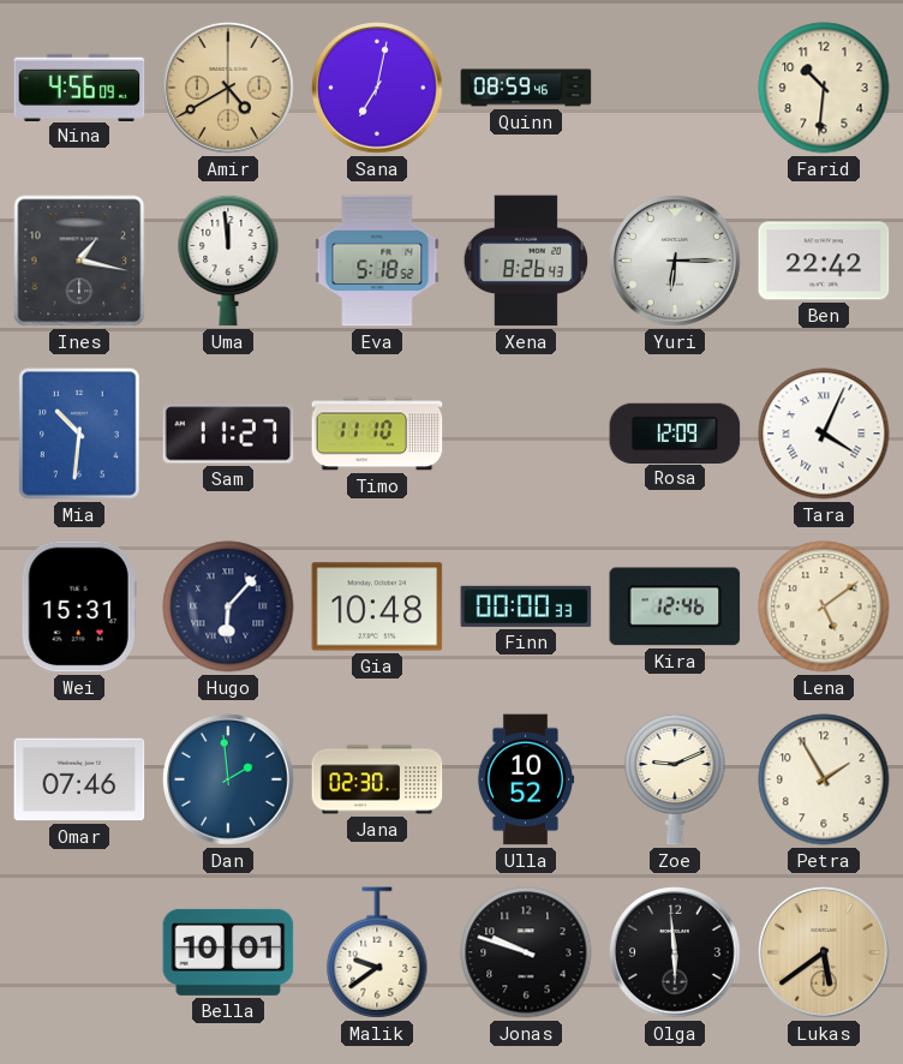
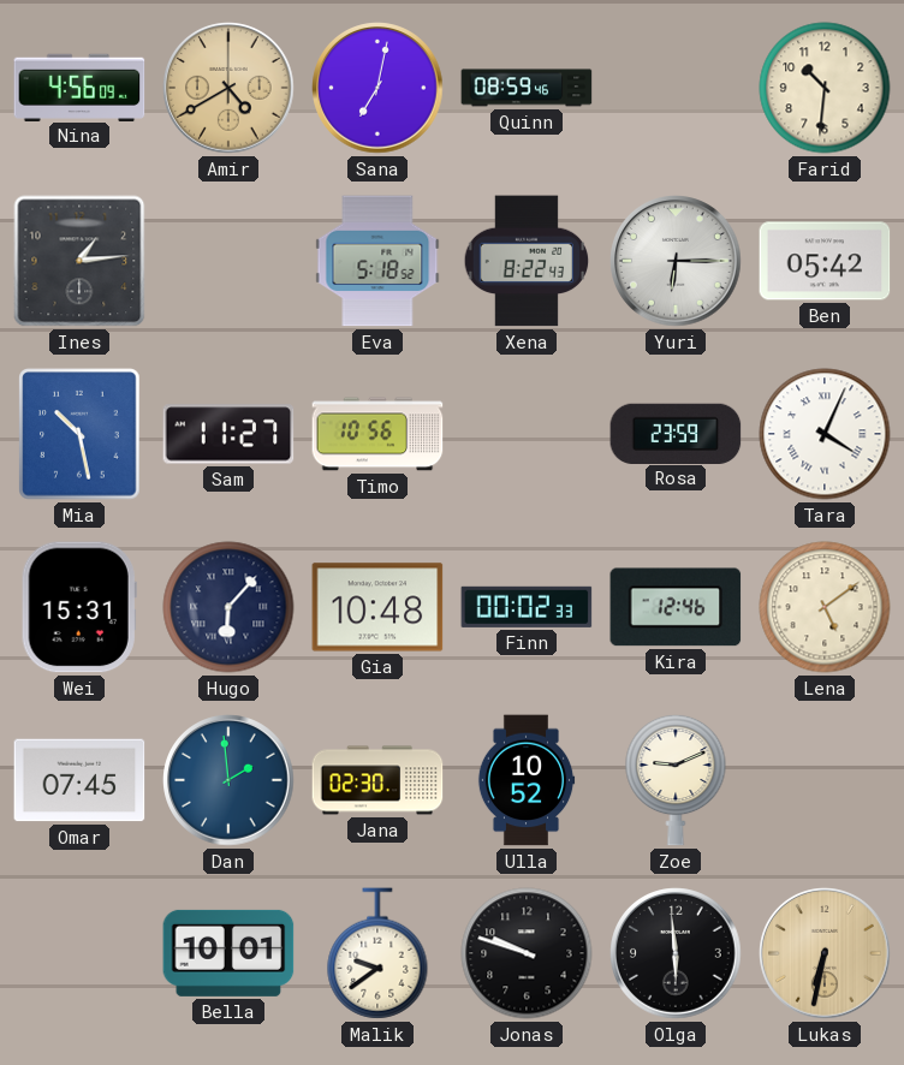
Ines: 1:17 -> 1:14
Uma: 11:59 -> none
Xena: 8:26 -> 8:22
Ben: 22:42 -> 05:42
Mia: 10:31 -> 10:28
Timo: 11:10 -> 10:56
Rosa: 12:09 -> 23:59
Finn: 00:00 -> 00:02
Omar: 07:46 -> 07:45
Petra: 1:55 -> none
Lukas: 5:39 -> 6:32
